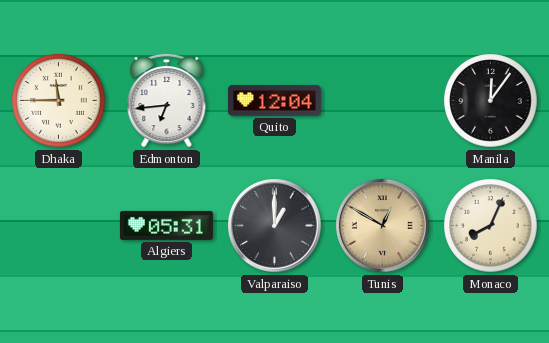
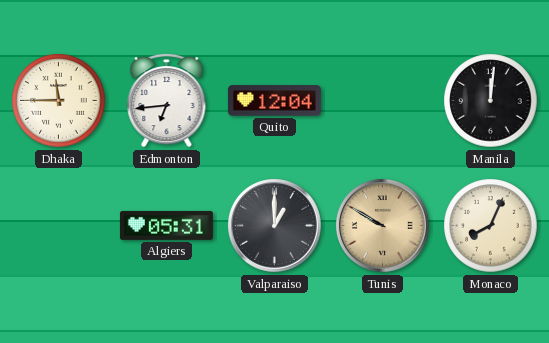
Manila: 12:06 -> 12:01
Tunis: 12:50 -> 9:50
